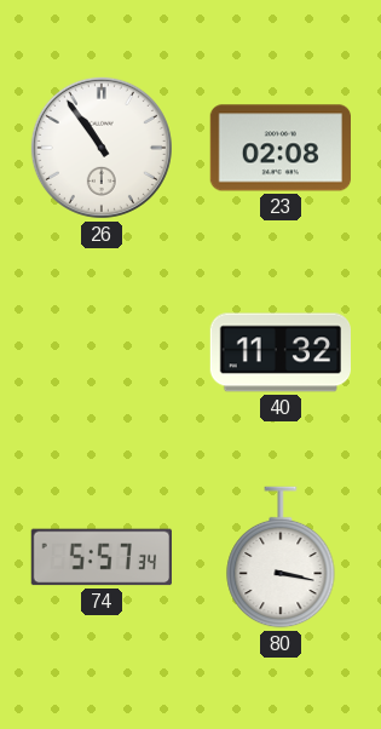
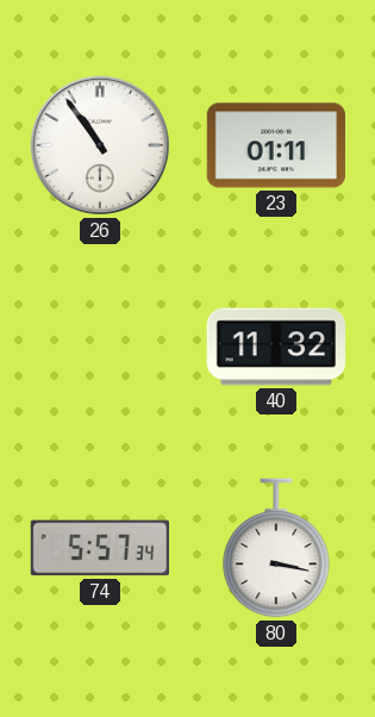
23: 02:08 -> 01:11
